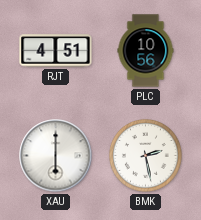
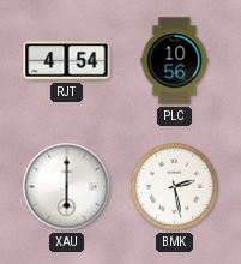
RJT: 4:51 -> 4:54
